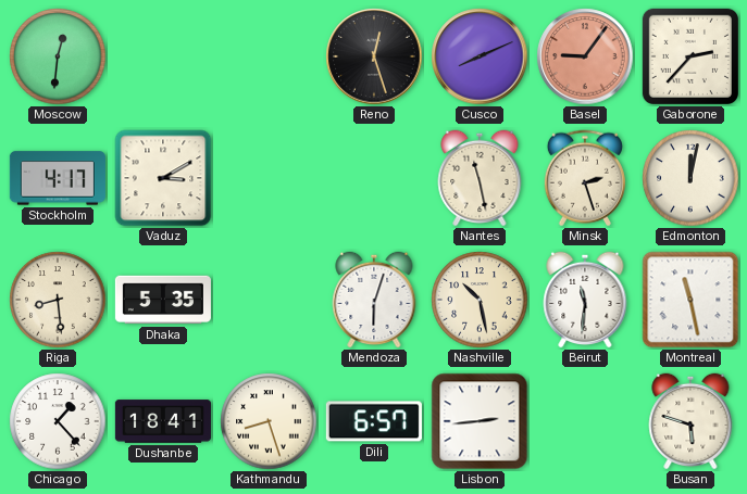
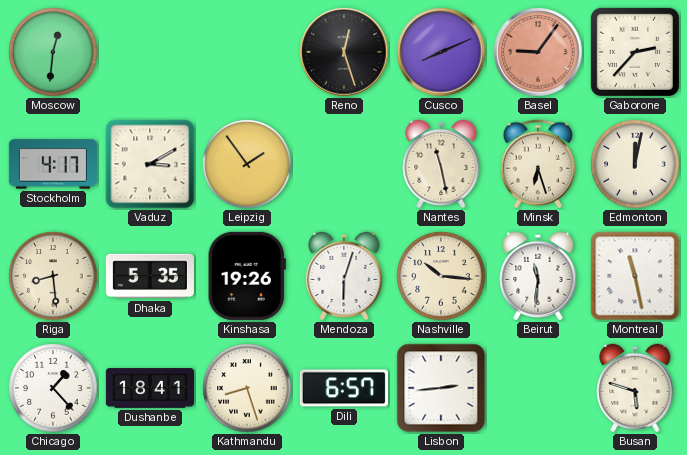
Leipzig: none -> 1:54
Minsk: 2:27 -> 6:27
Kinshasa: none -> 19:26
Nashville: 10:28 -> 10:16
